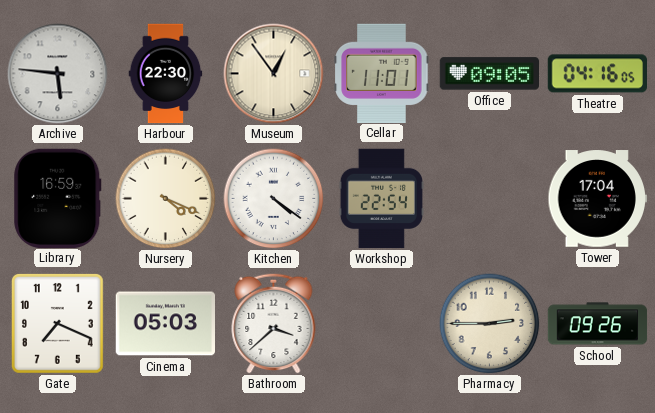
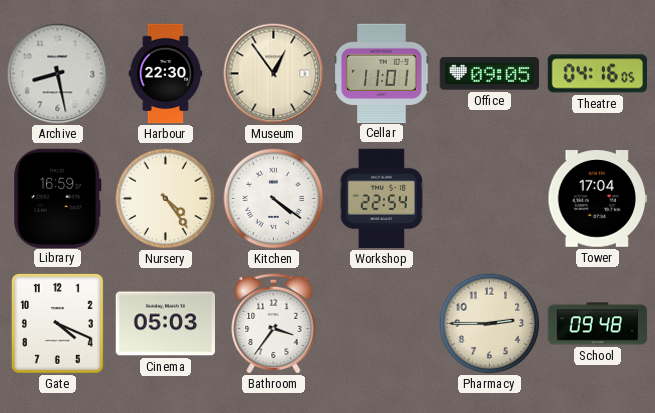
Archive: 5:46 -> 8:28
Nursery: 4:19 -> 4:24
Gate: 7:19 -> 4:19
Bathroom: 3:38 -> 3:36
School: 09:26 -> 09:48
